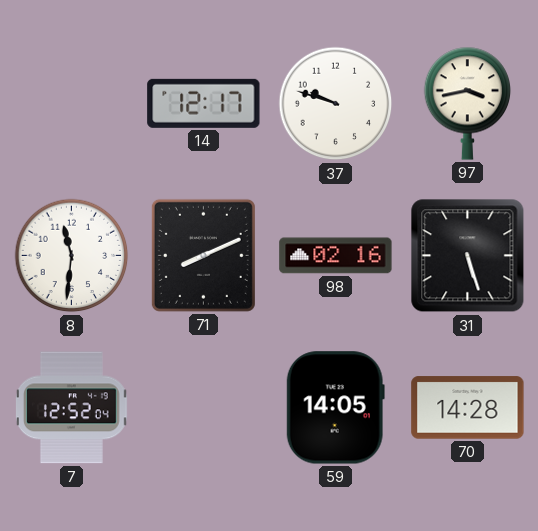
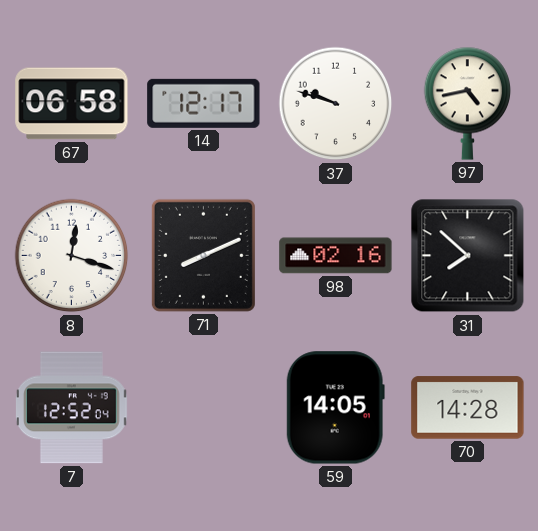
67: none -> 06:58
97: 3:43 -> 4:43
8: 11:31 -> 12:18
31: 5:27 -> 7:52
